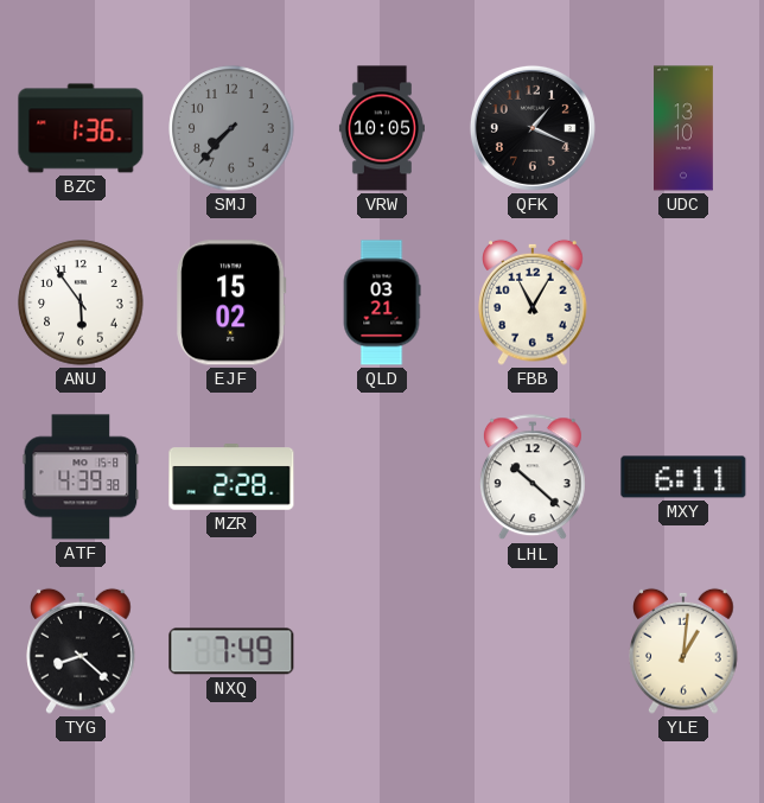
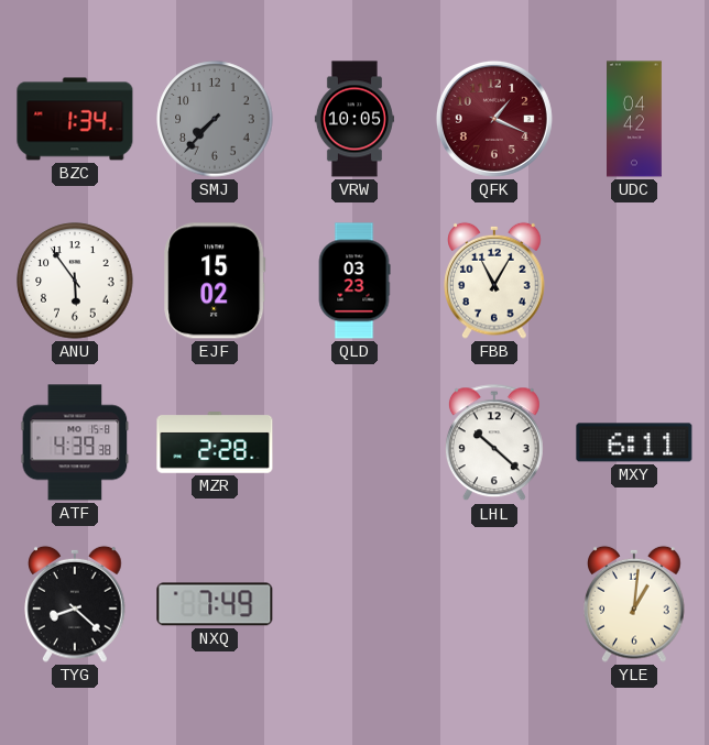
BZC: 1:36 -> 1:34
QFK dial: black -> burgundy
UDC: 13:10 -> 04:42
QLD: 03:21 -> 03:23
